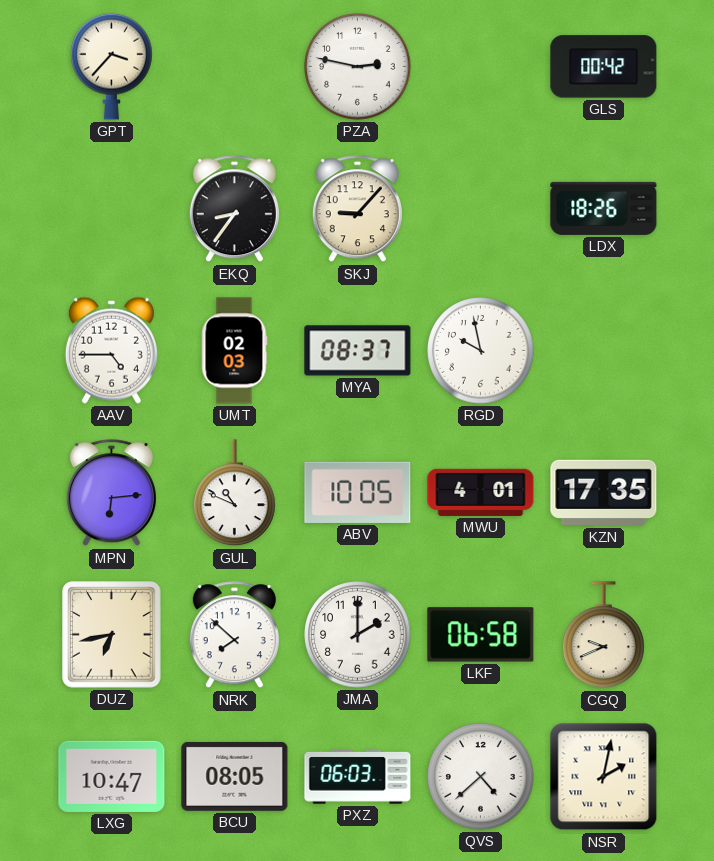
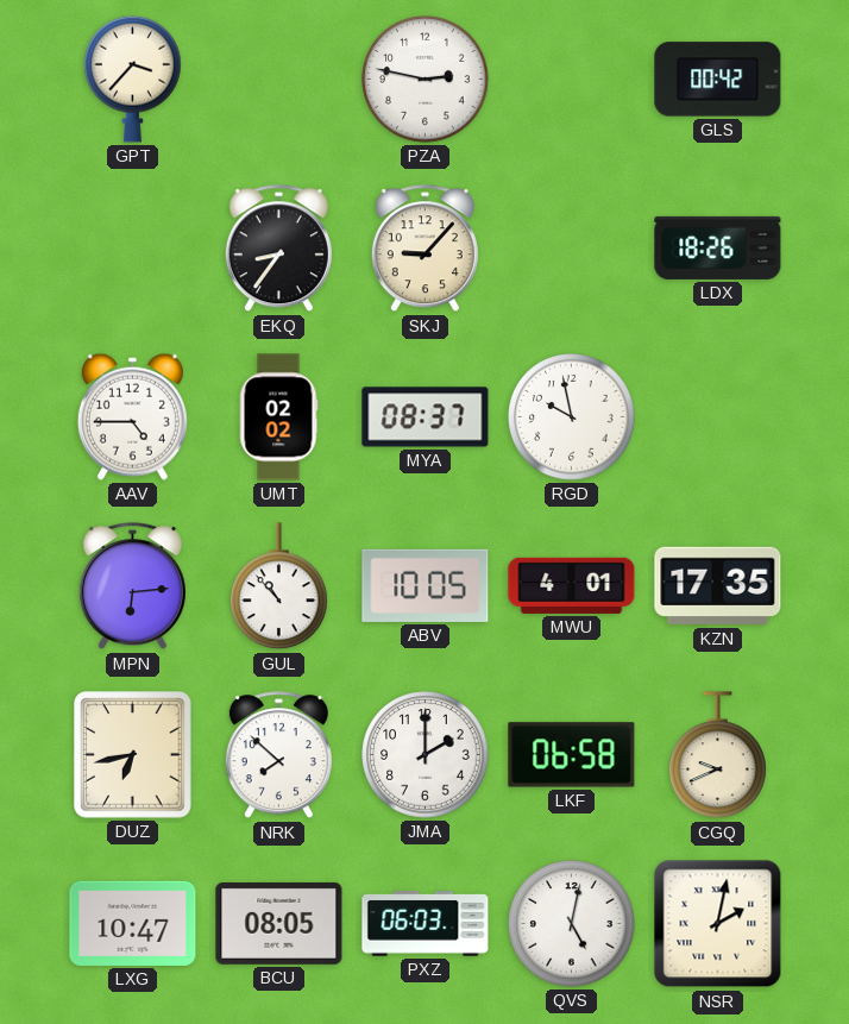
UMT: 02:03 -> 02:02
GUL: 10:49 -> 10:53
QVS: 4:38 -> 5:02
